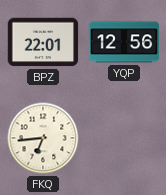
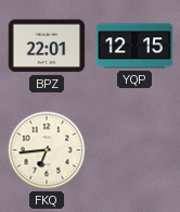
YQP: 12:56 -> 12:15
